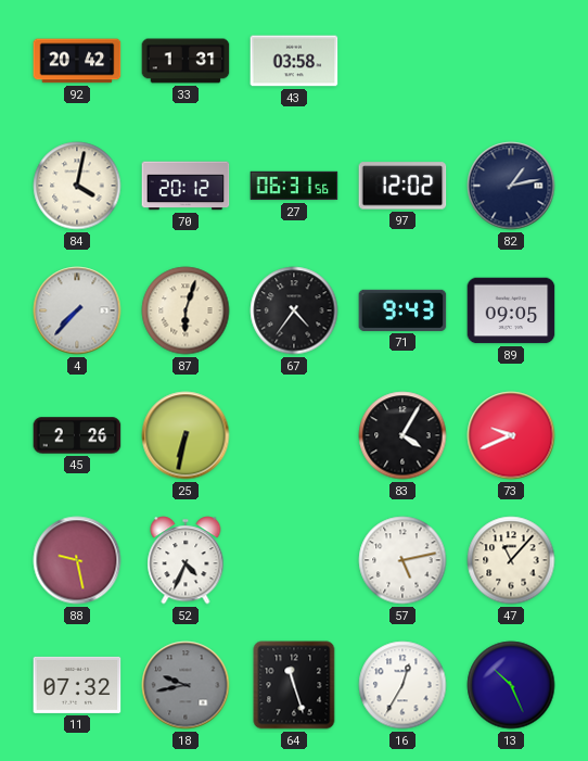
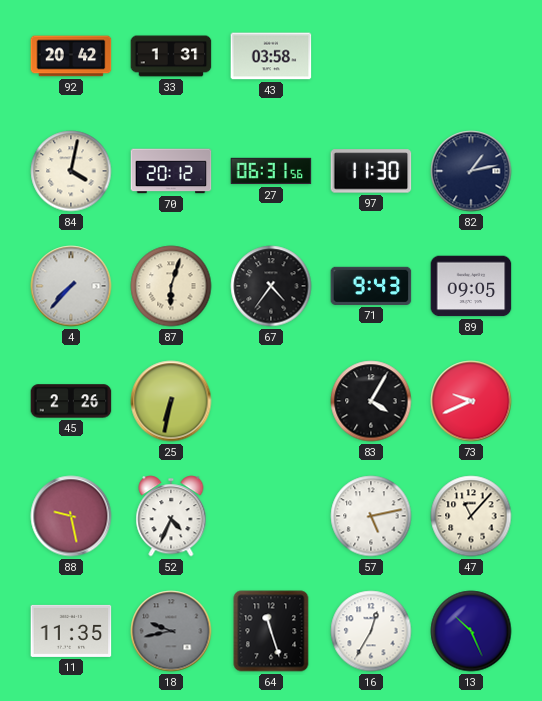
97: 12:02 -> 11:30
11: 07:32 -> 11:35
